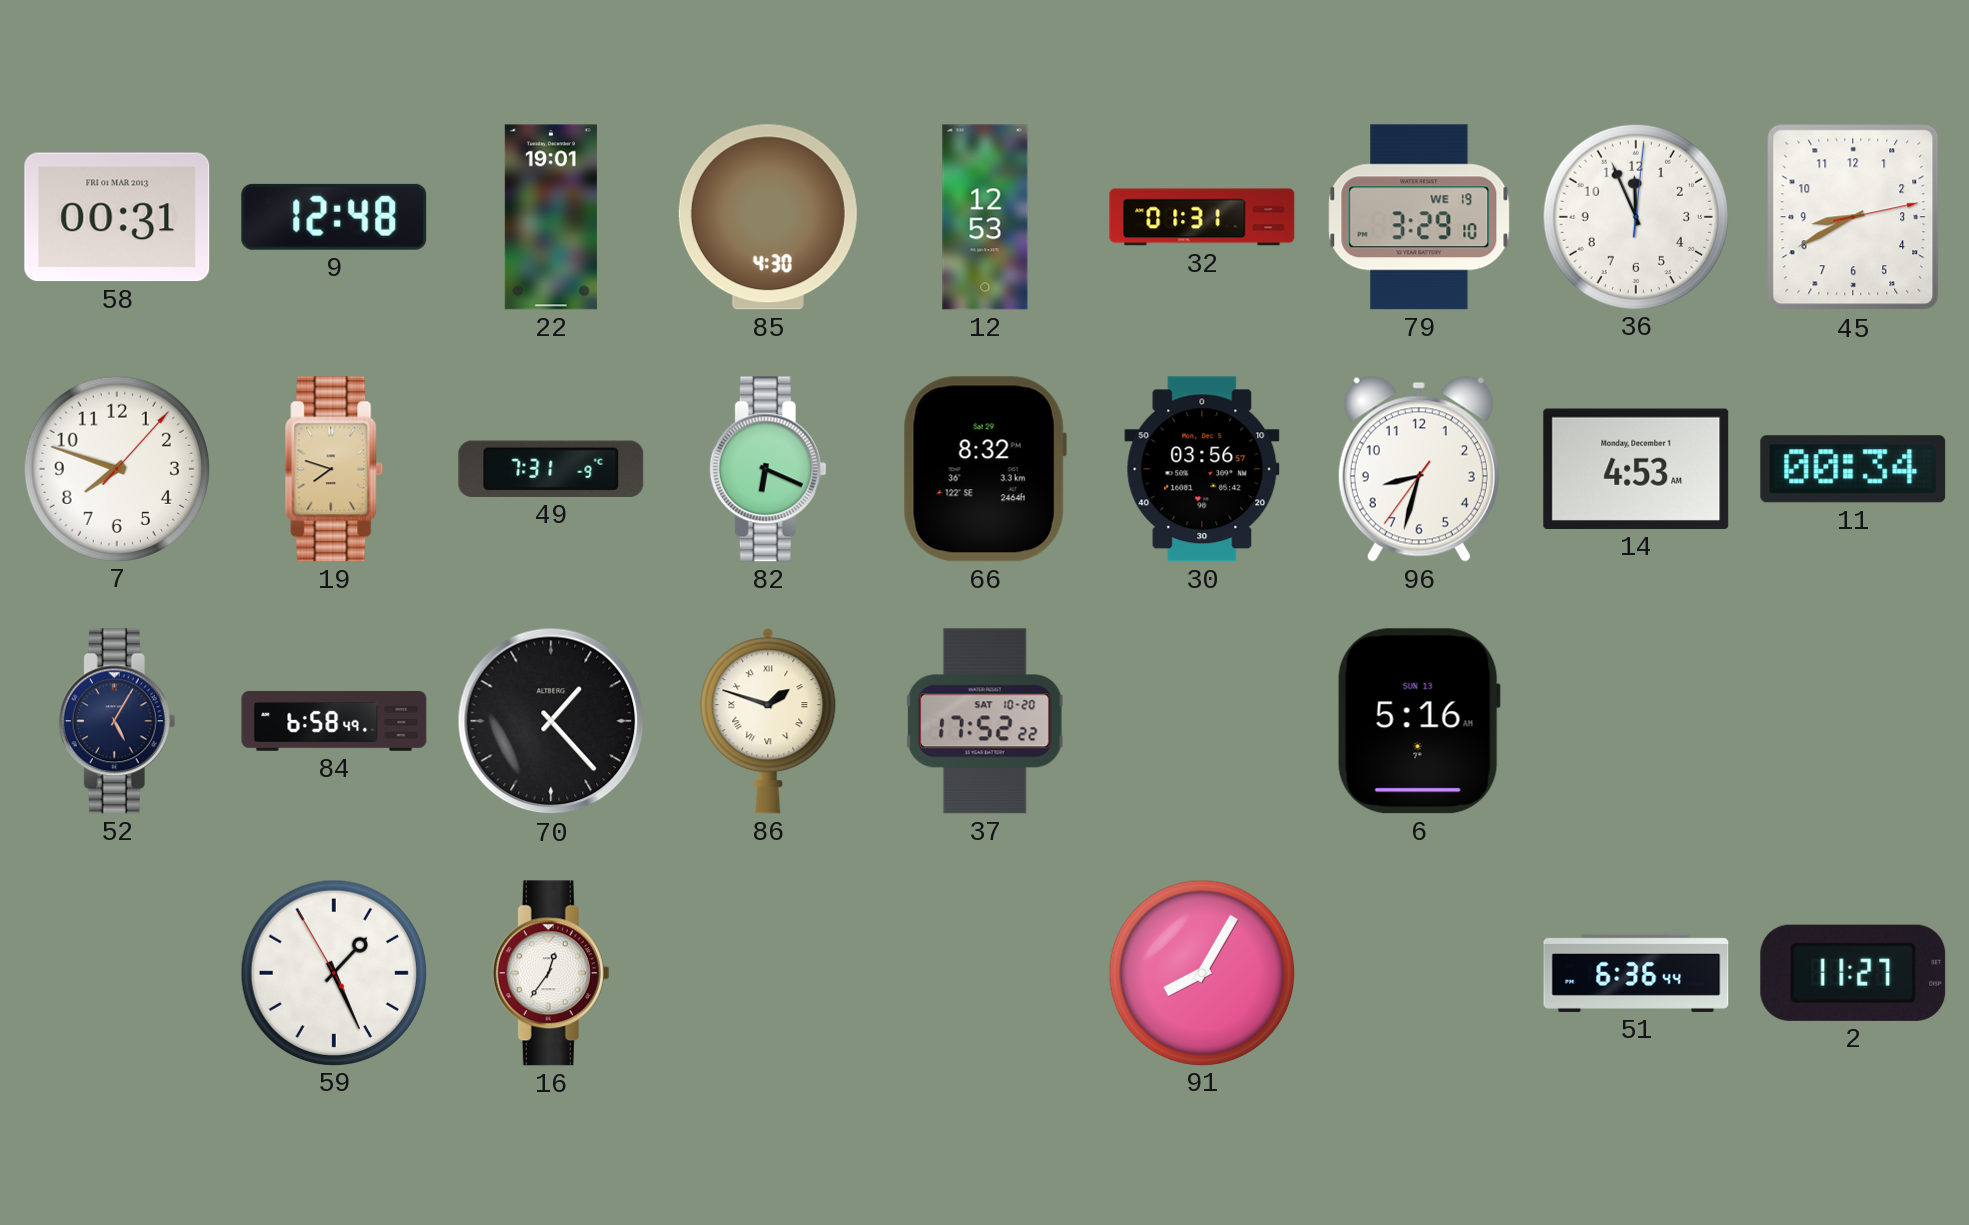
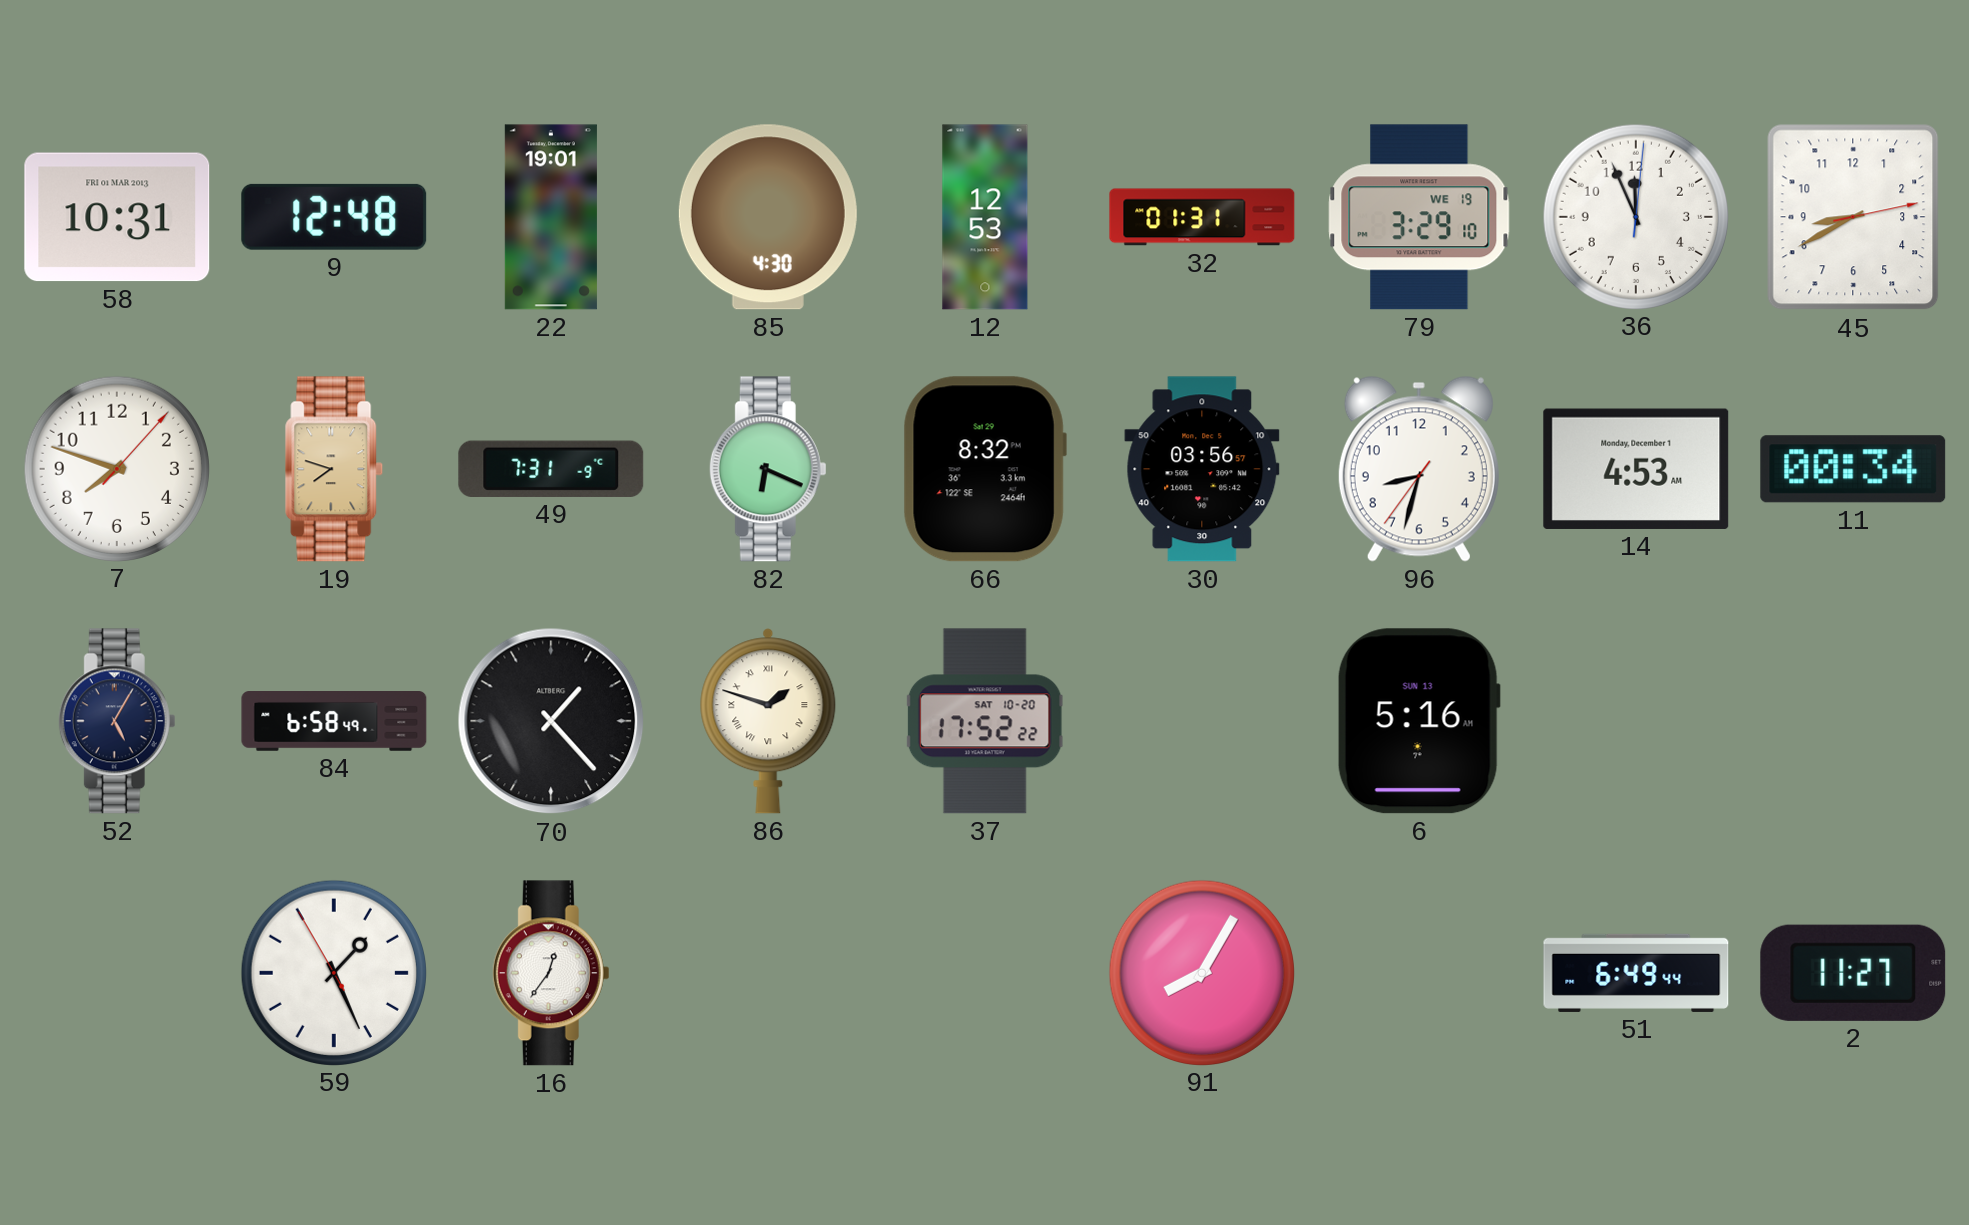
58: 00:31 -> 10:31
51: 6:36 -> 6:49
